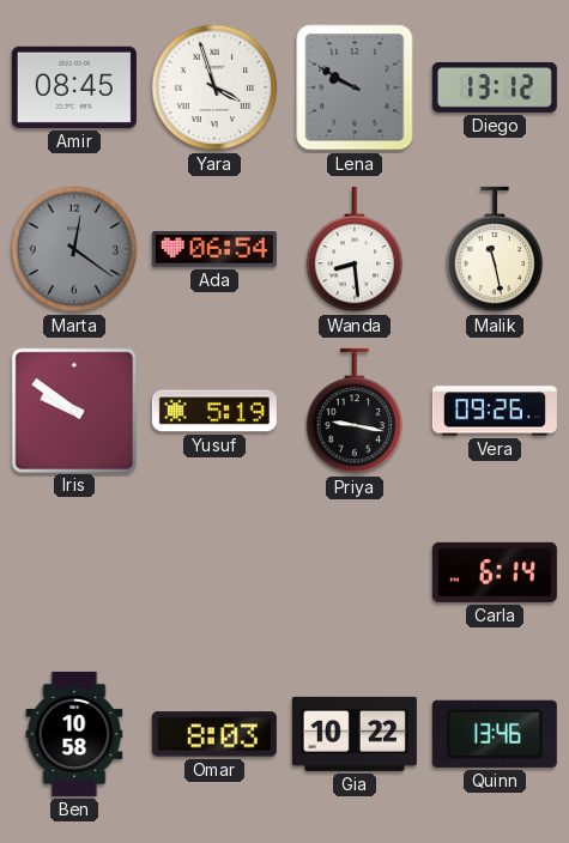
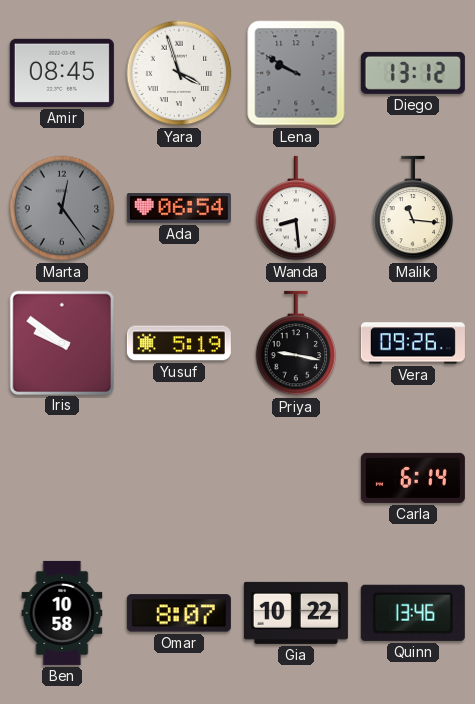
Marta: 12:21 -> 12:24
Malik: 11:28 -> 11:16
Omar: 8:03 -> 8:07
